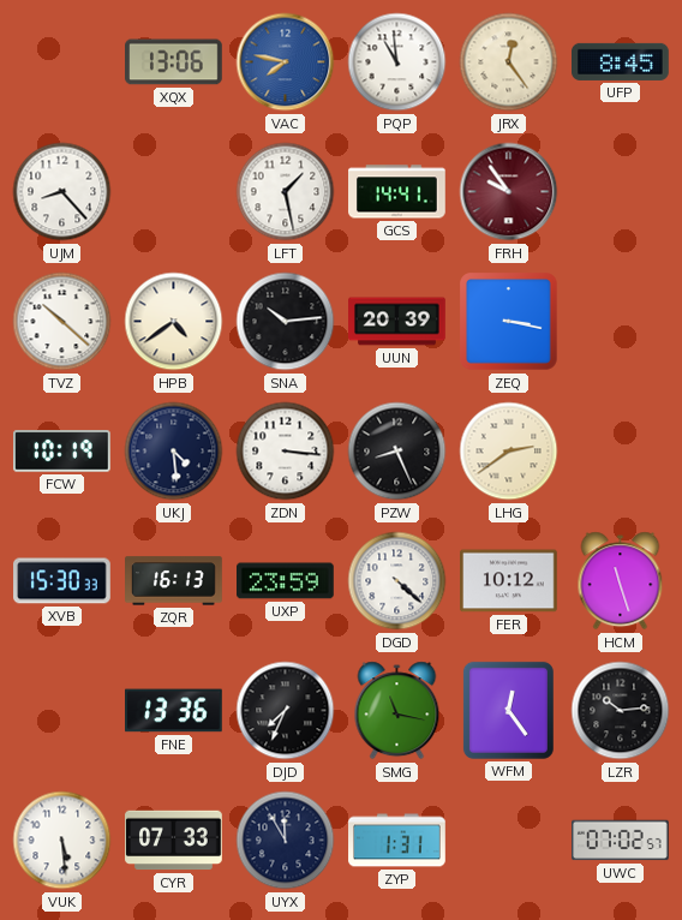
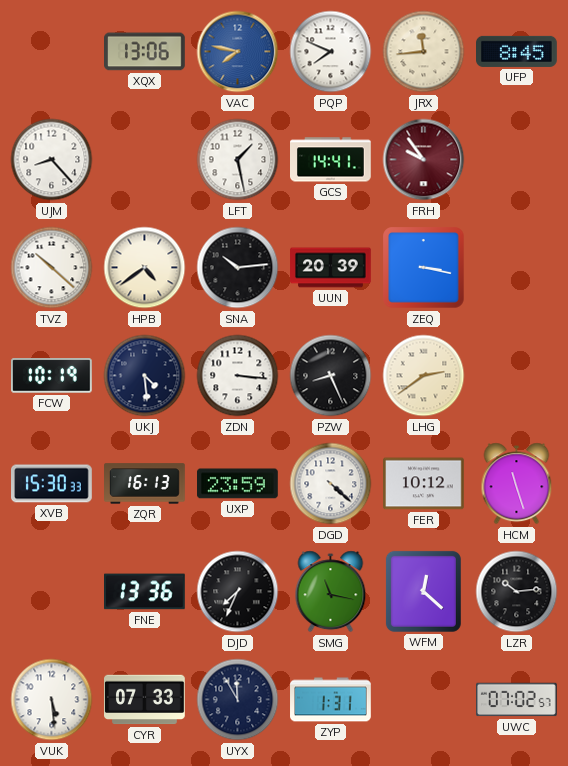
PQP: 10:59 -> 7:49
JRX: 12:24 -> 11:44
WFM: 12:24 -> 12:22
